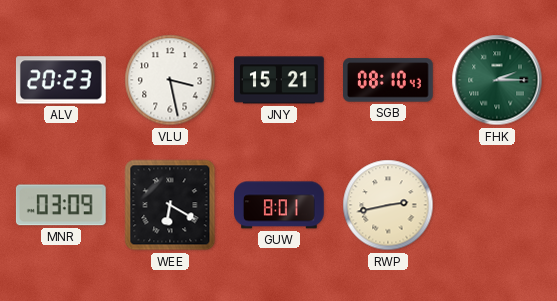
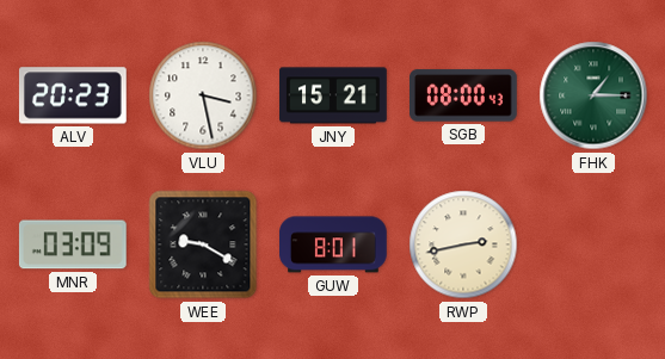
SGB: 08:10 -> 08:00
FHK: 2:15 -> 1:15
WEE: 6:20 -> 9:20
